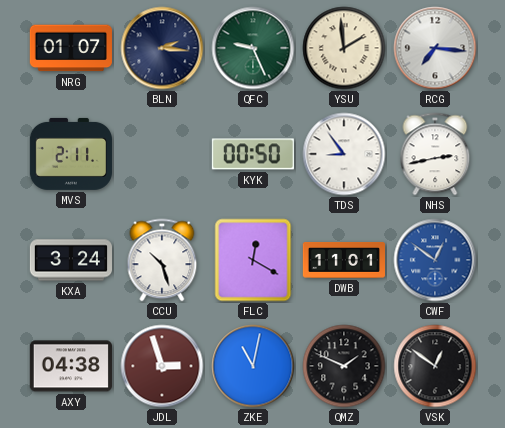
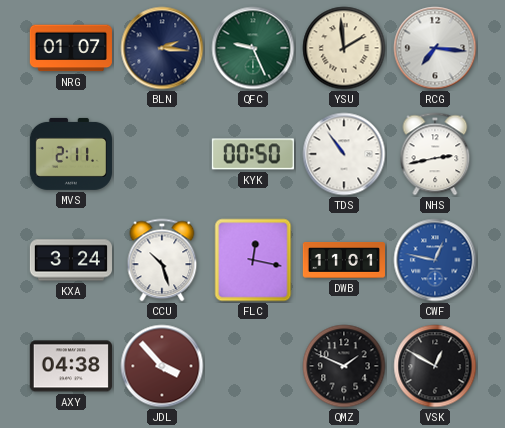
TDS: 8:54 -> 10:54
FLC: 12:20 -> 12:17
CWF: 12:51 -> 12:47
JDL: 2:57 -> 3:53
ZKE: 11:02 -> none
VSK: 12:51 -> 12:50
